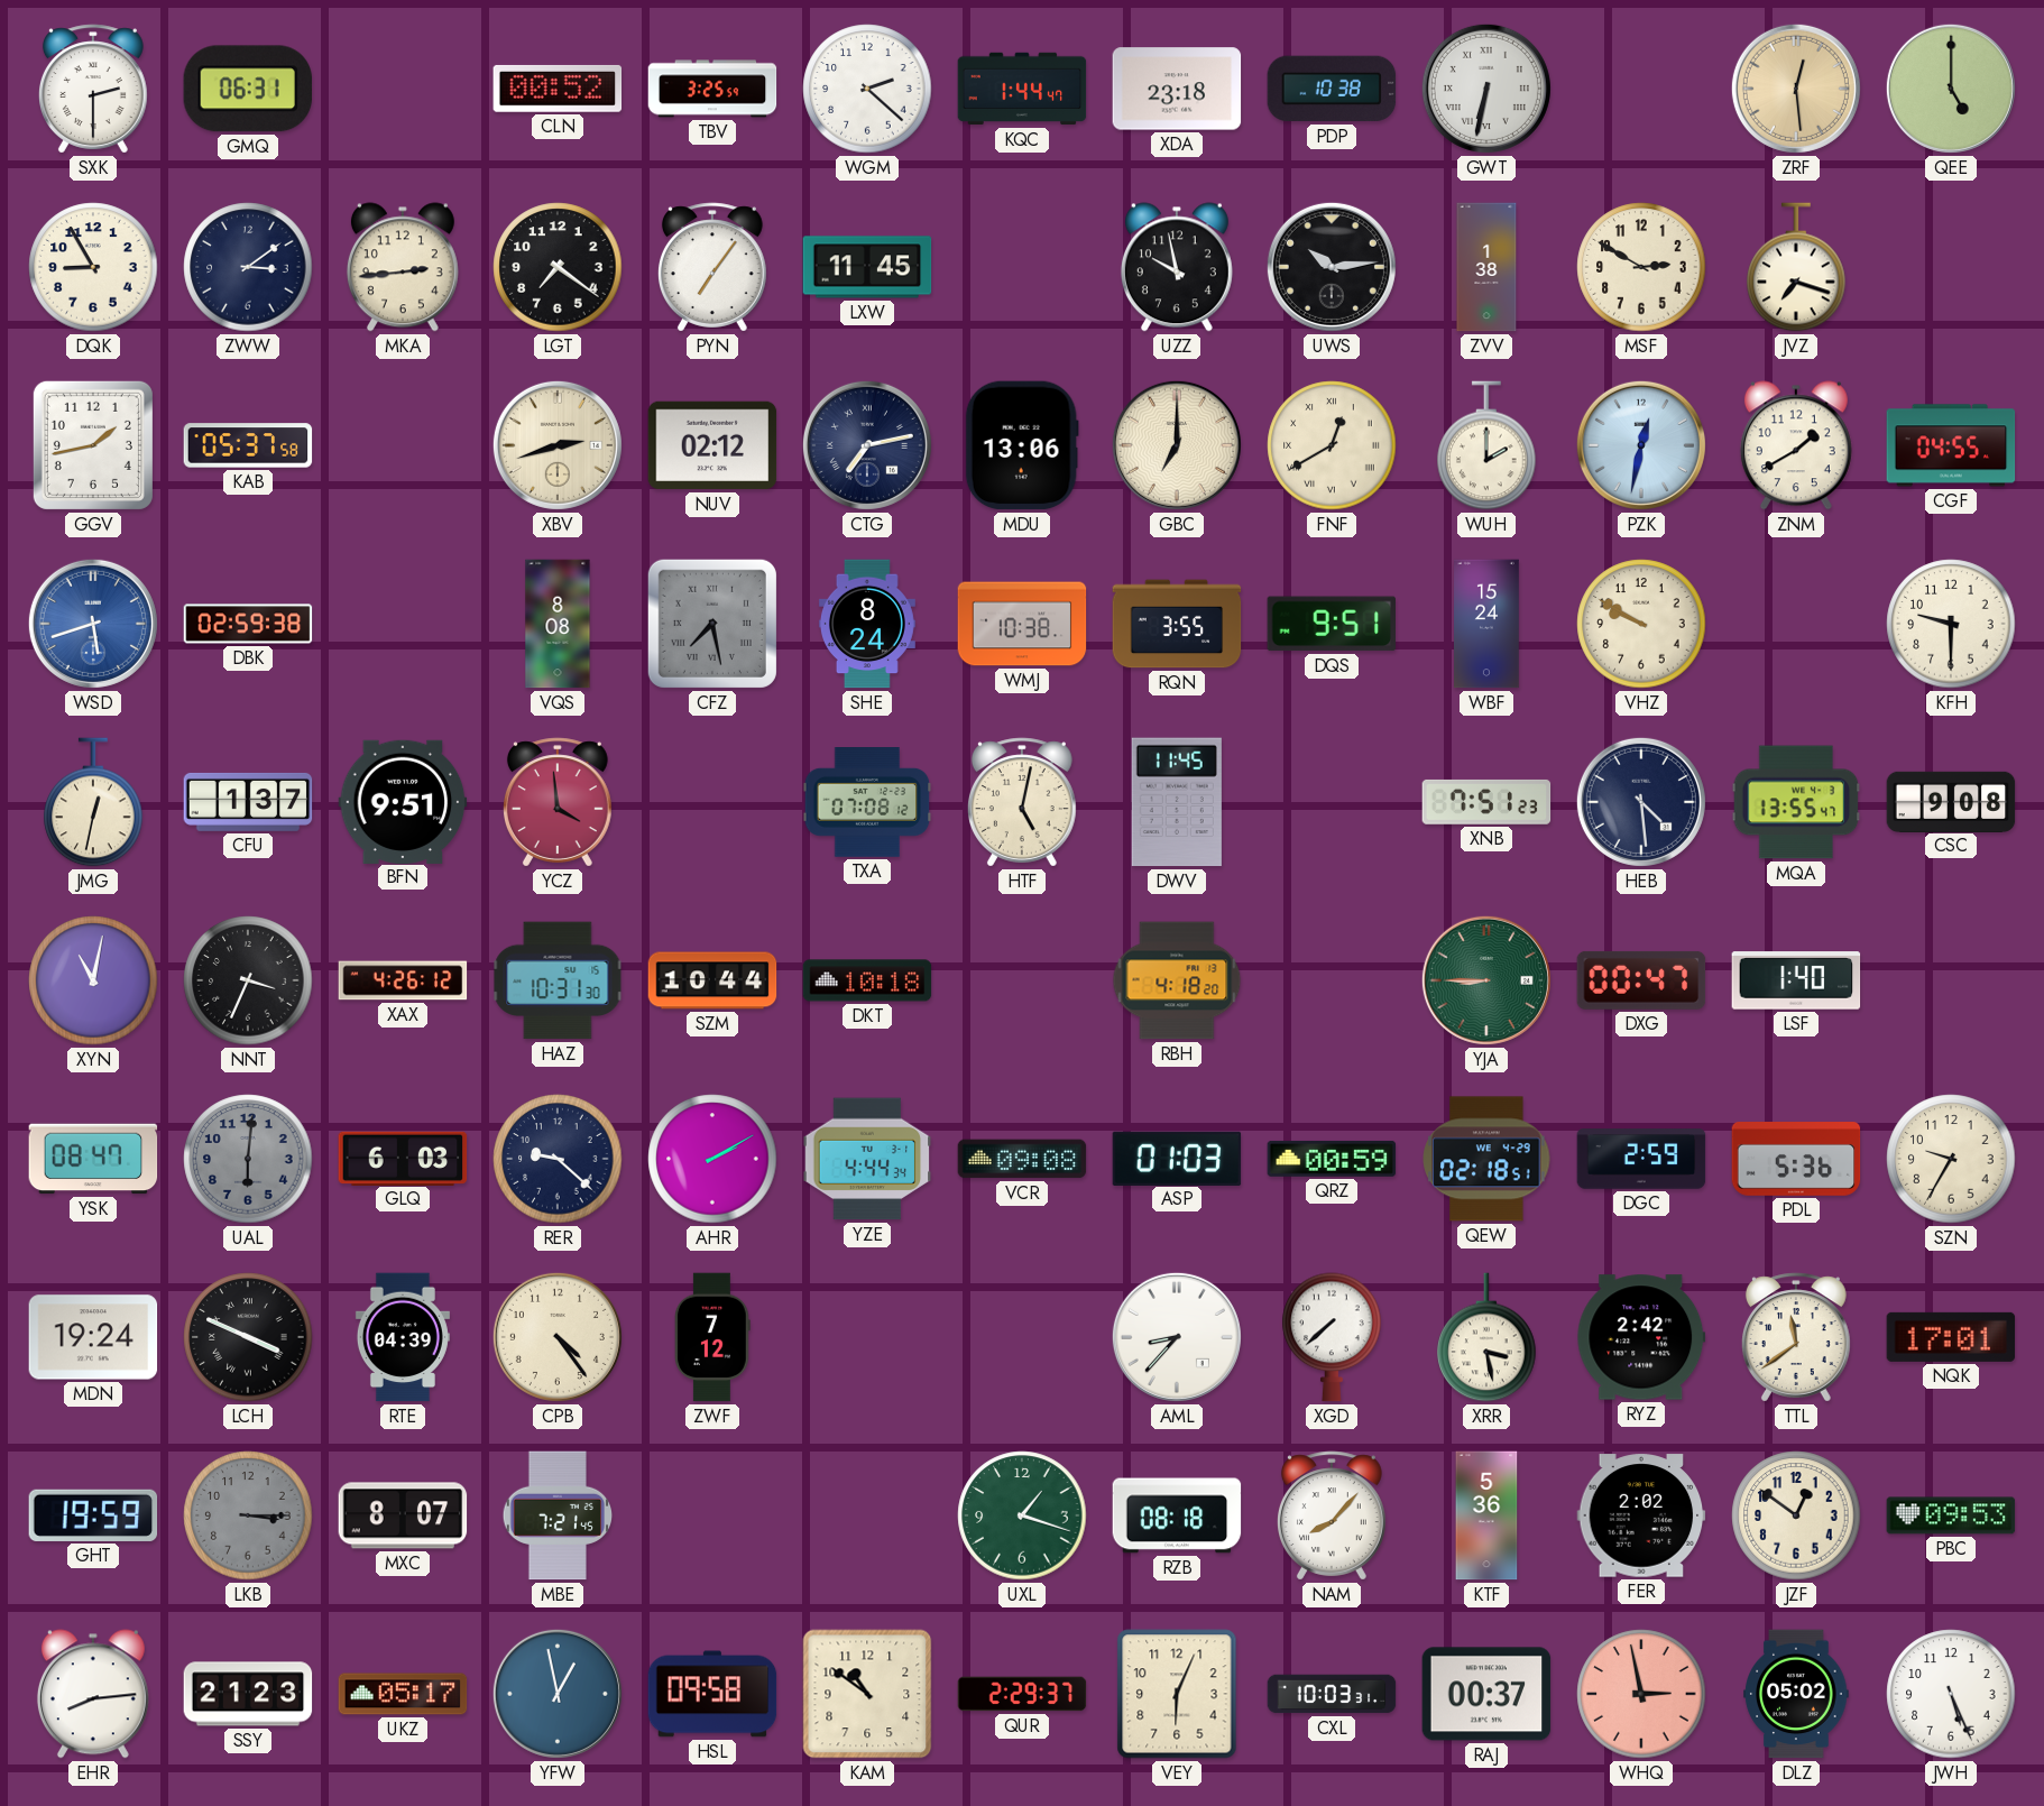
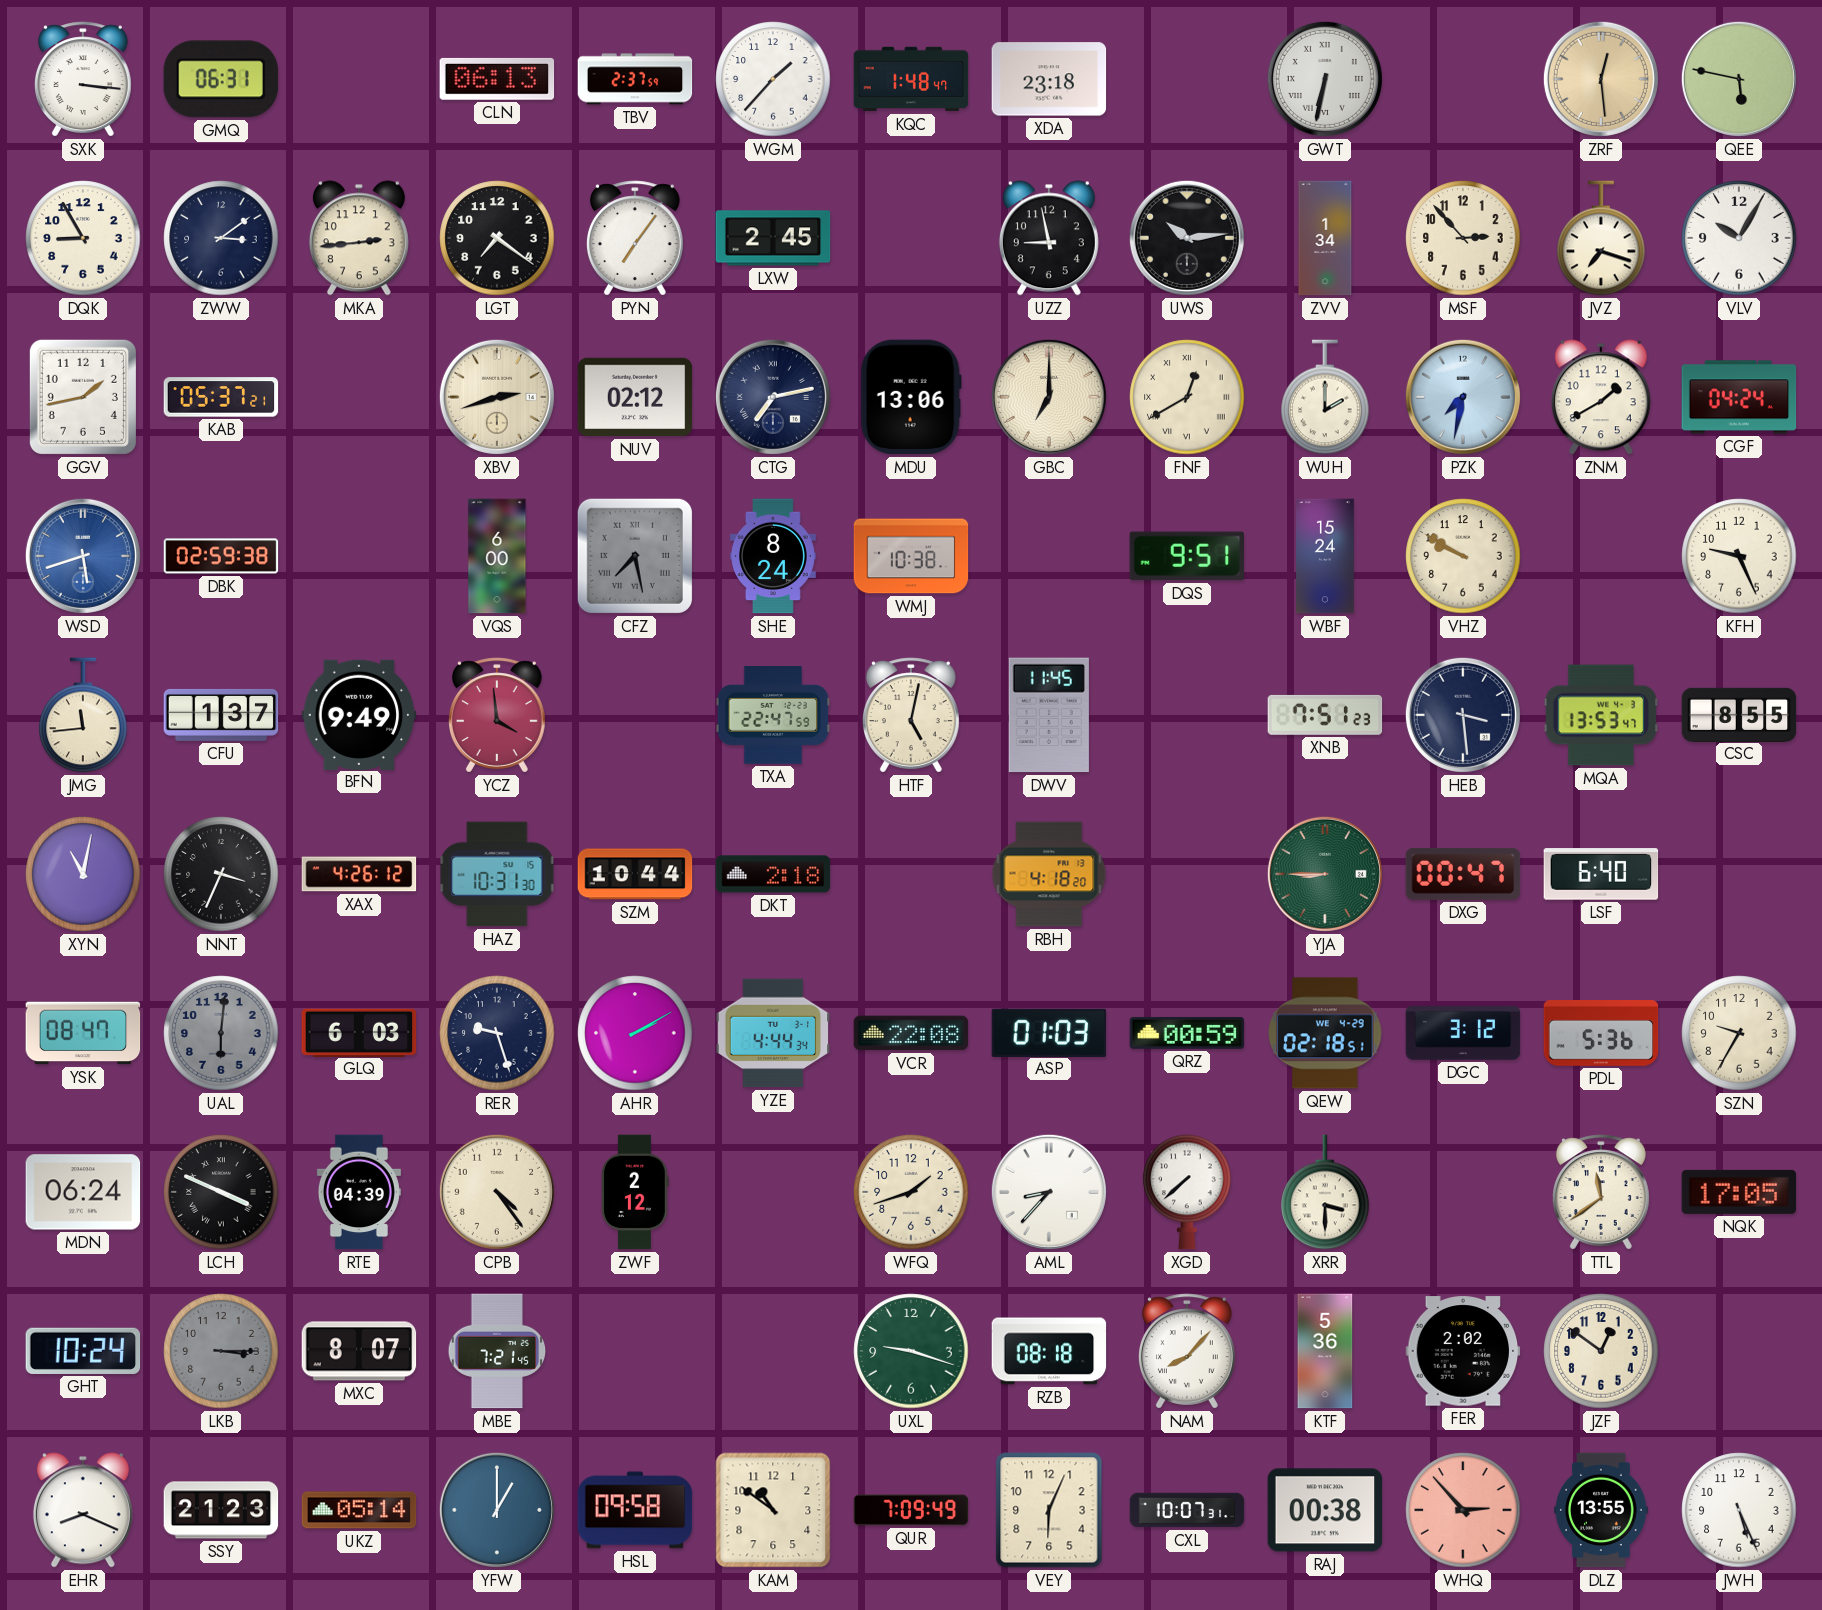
SXK: 2:30 -> 3:16
CLN: 00:52 -> 06:13
TBV: 3:25 -> 2:37
WGM: 2:22 -> 1:37
KQC: 1:44 -> 1:48
PDP: 10:38 -> none
QEE: 5:00 -> 5:47
LXW: 11:45 -> 2:45
UZZ: 9:58 -> 8:58
ZVV: 1:38 -> 1:34
MSF: 2:50 -> 2:53
VLV: none -> 10:05
KAB: 05:37:58 -> 05:37:21
PZK: 12:32 -> 7:32
CGF: 04:55 -> 04:24
VQS: 8:08 -> 6:00
RQN: 3:55 -> none
KFH: 9:30 -> 9:26
JMG: 12:32 -> 11:44
BFN: 9:51 -> 9:49
TXA: 07:08 -> 22:47
HEB: 4:29 -> 3:29
MQA: 13:55 -> 13:53
CSC: 9:08 -> 8:55
DKT: 10:18 -> 2:18
LSF: 1:40 -> 6:40
RER: 9:22 -> 9:27
VCR: 09:08 -> 22:08
DGC: 2:59 -> 3:12
MDN: 19:24 -> 06:24
ZWF: 7:12 -> 2:12
WFQ: none -> 1:42
XRR: 3:28 -> 3:30
RYZ: 2:42 -> none
NQK: 17:01 -> 17:05
GHT: 19:59 -> 10:24
UXL: 1:18 -> 9:18
PBC: 09:53 -> none
EHR: 8:14 -> 8:19
UKZ: 05:17 -> 05:14
YFW: 12:58 -> 1:00
QUR: 2:29 -> 7:09
CXL: 10:03 -> 10:07
RAJ: 00:37 -> 00:38
WHQ: 2:58 -> 2:53
DLZ: 05:02 -> 13:55
